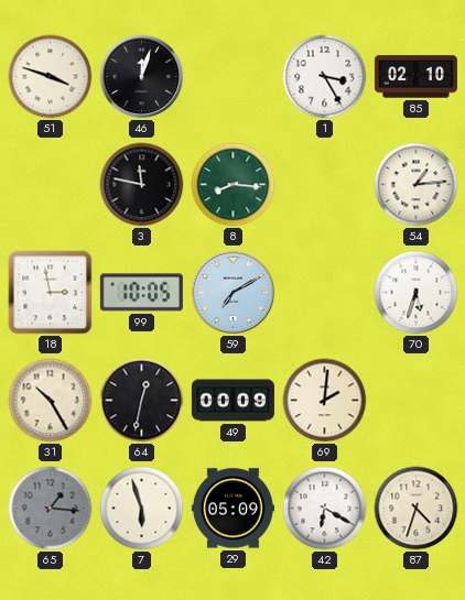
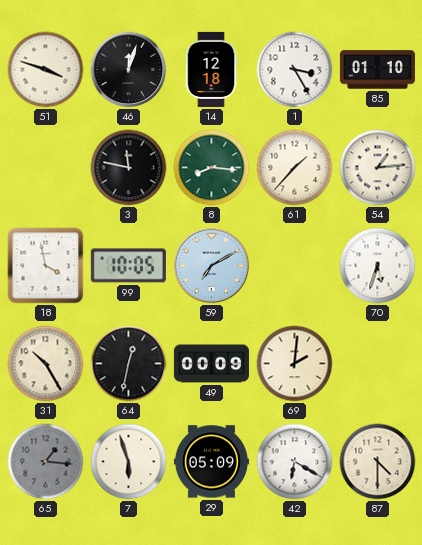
14: none -> 12:18
85: 02:10 -> 01:10
61: none -> 1:37
18: 2:58 -> 3:58
87: 4:33 -> 4:30
